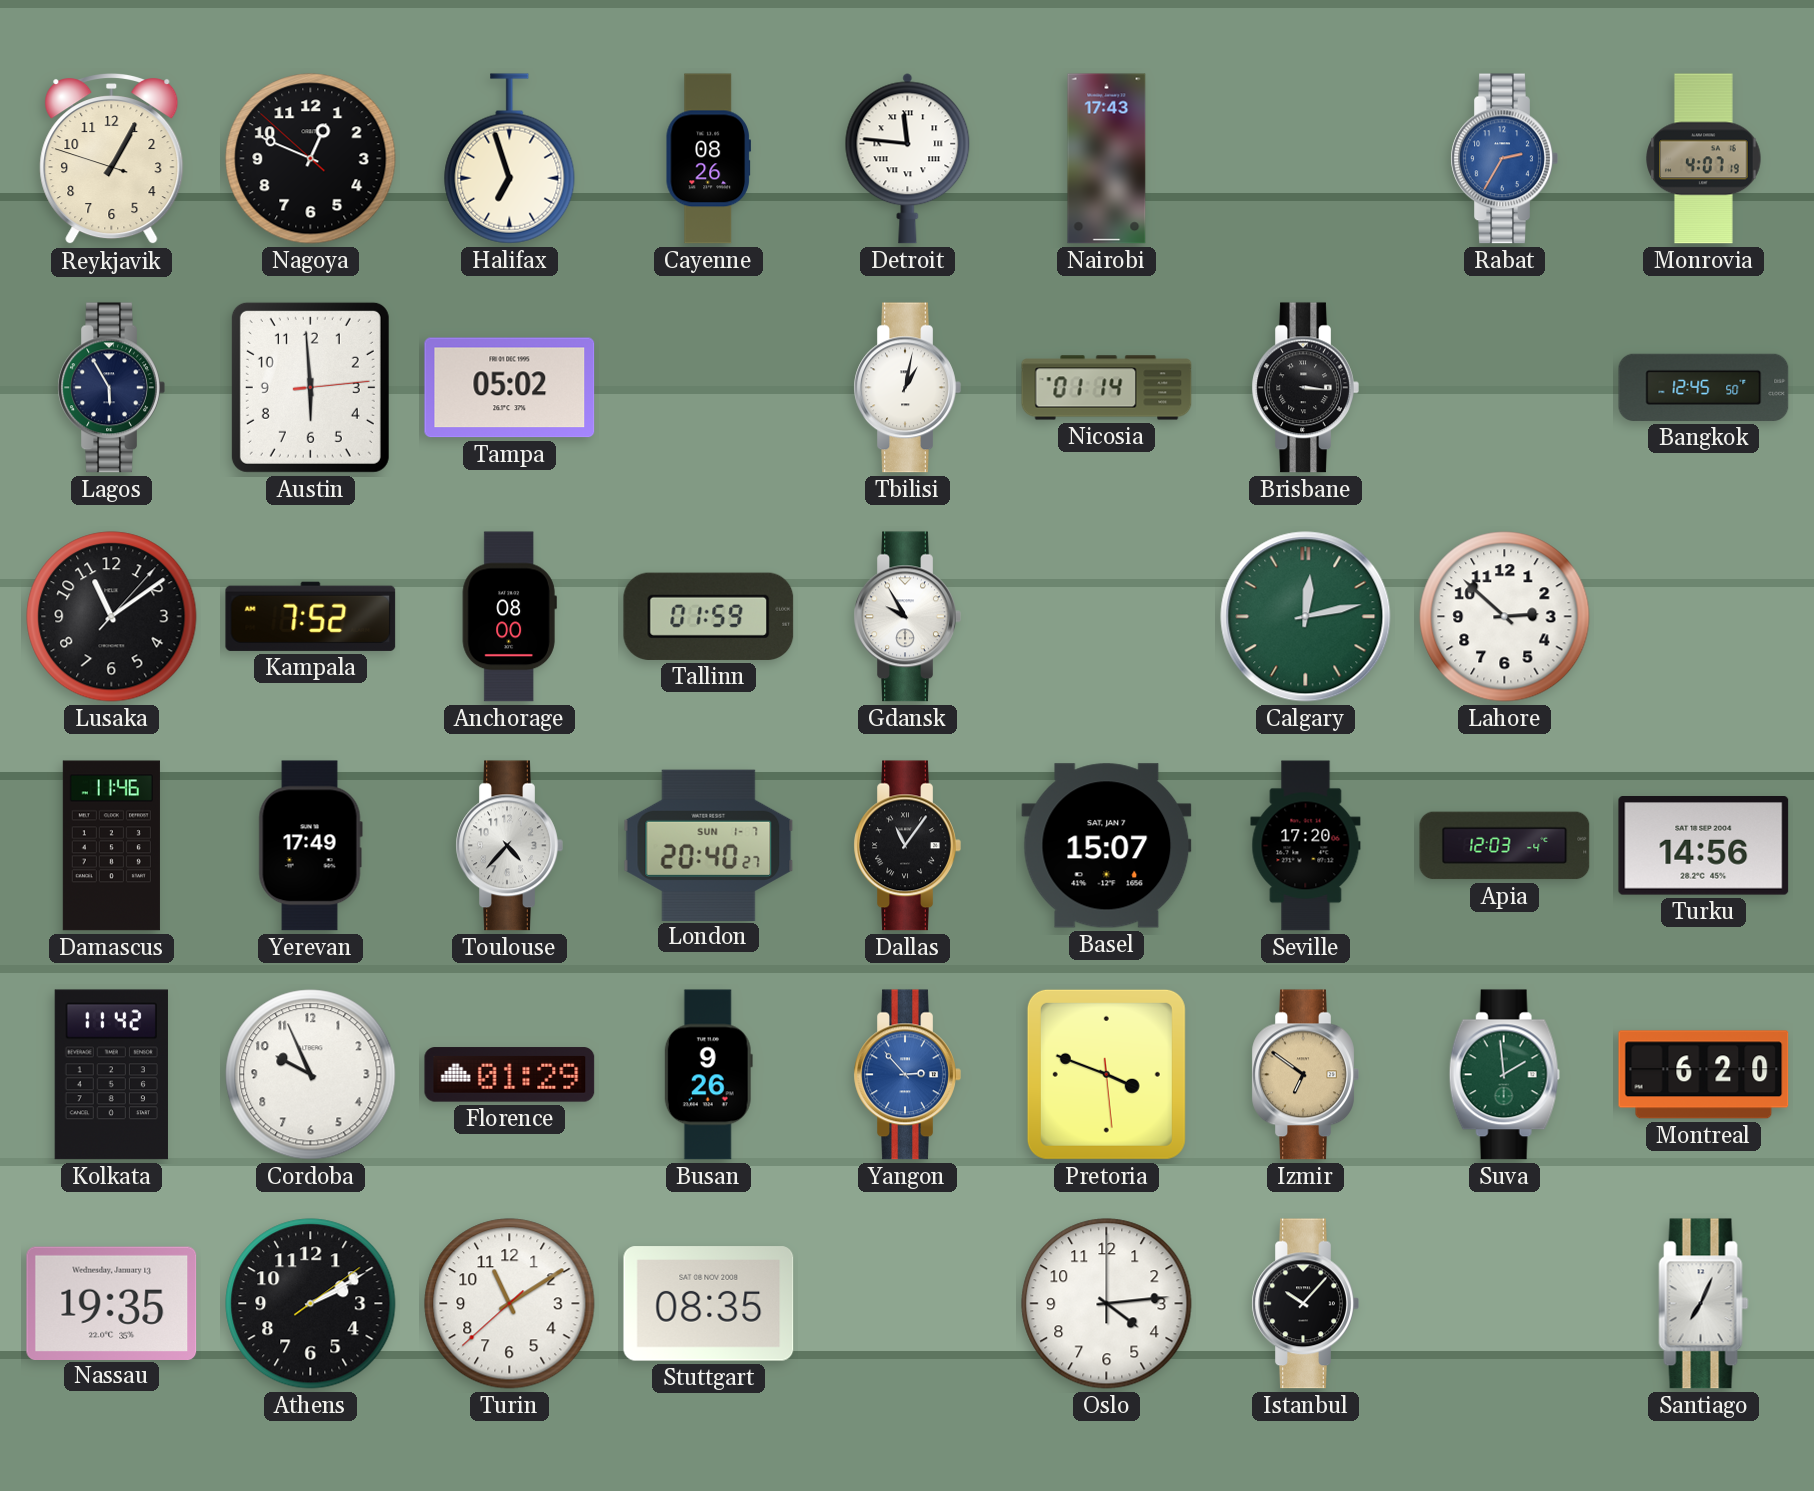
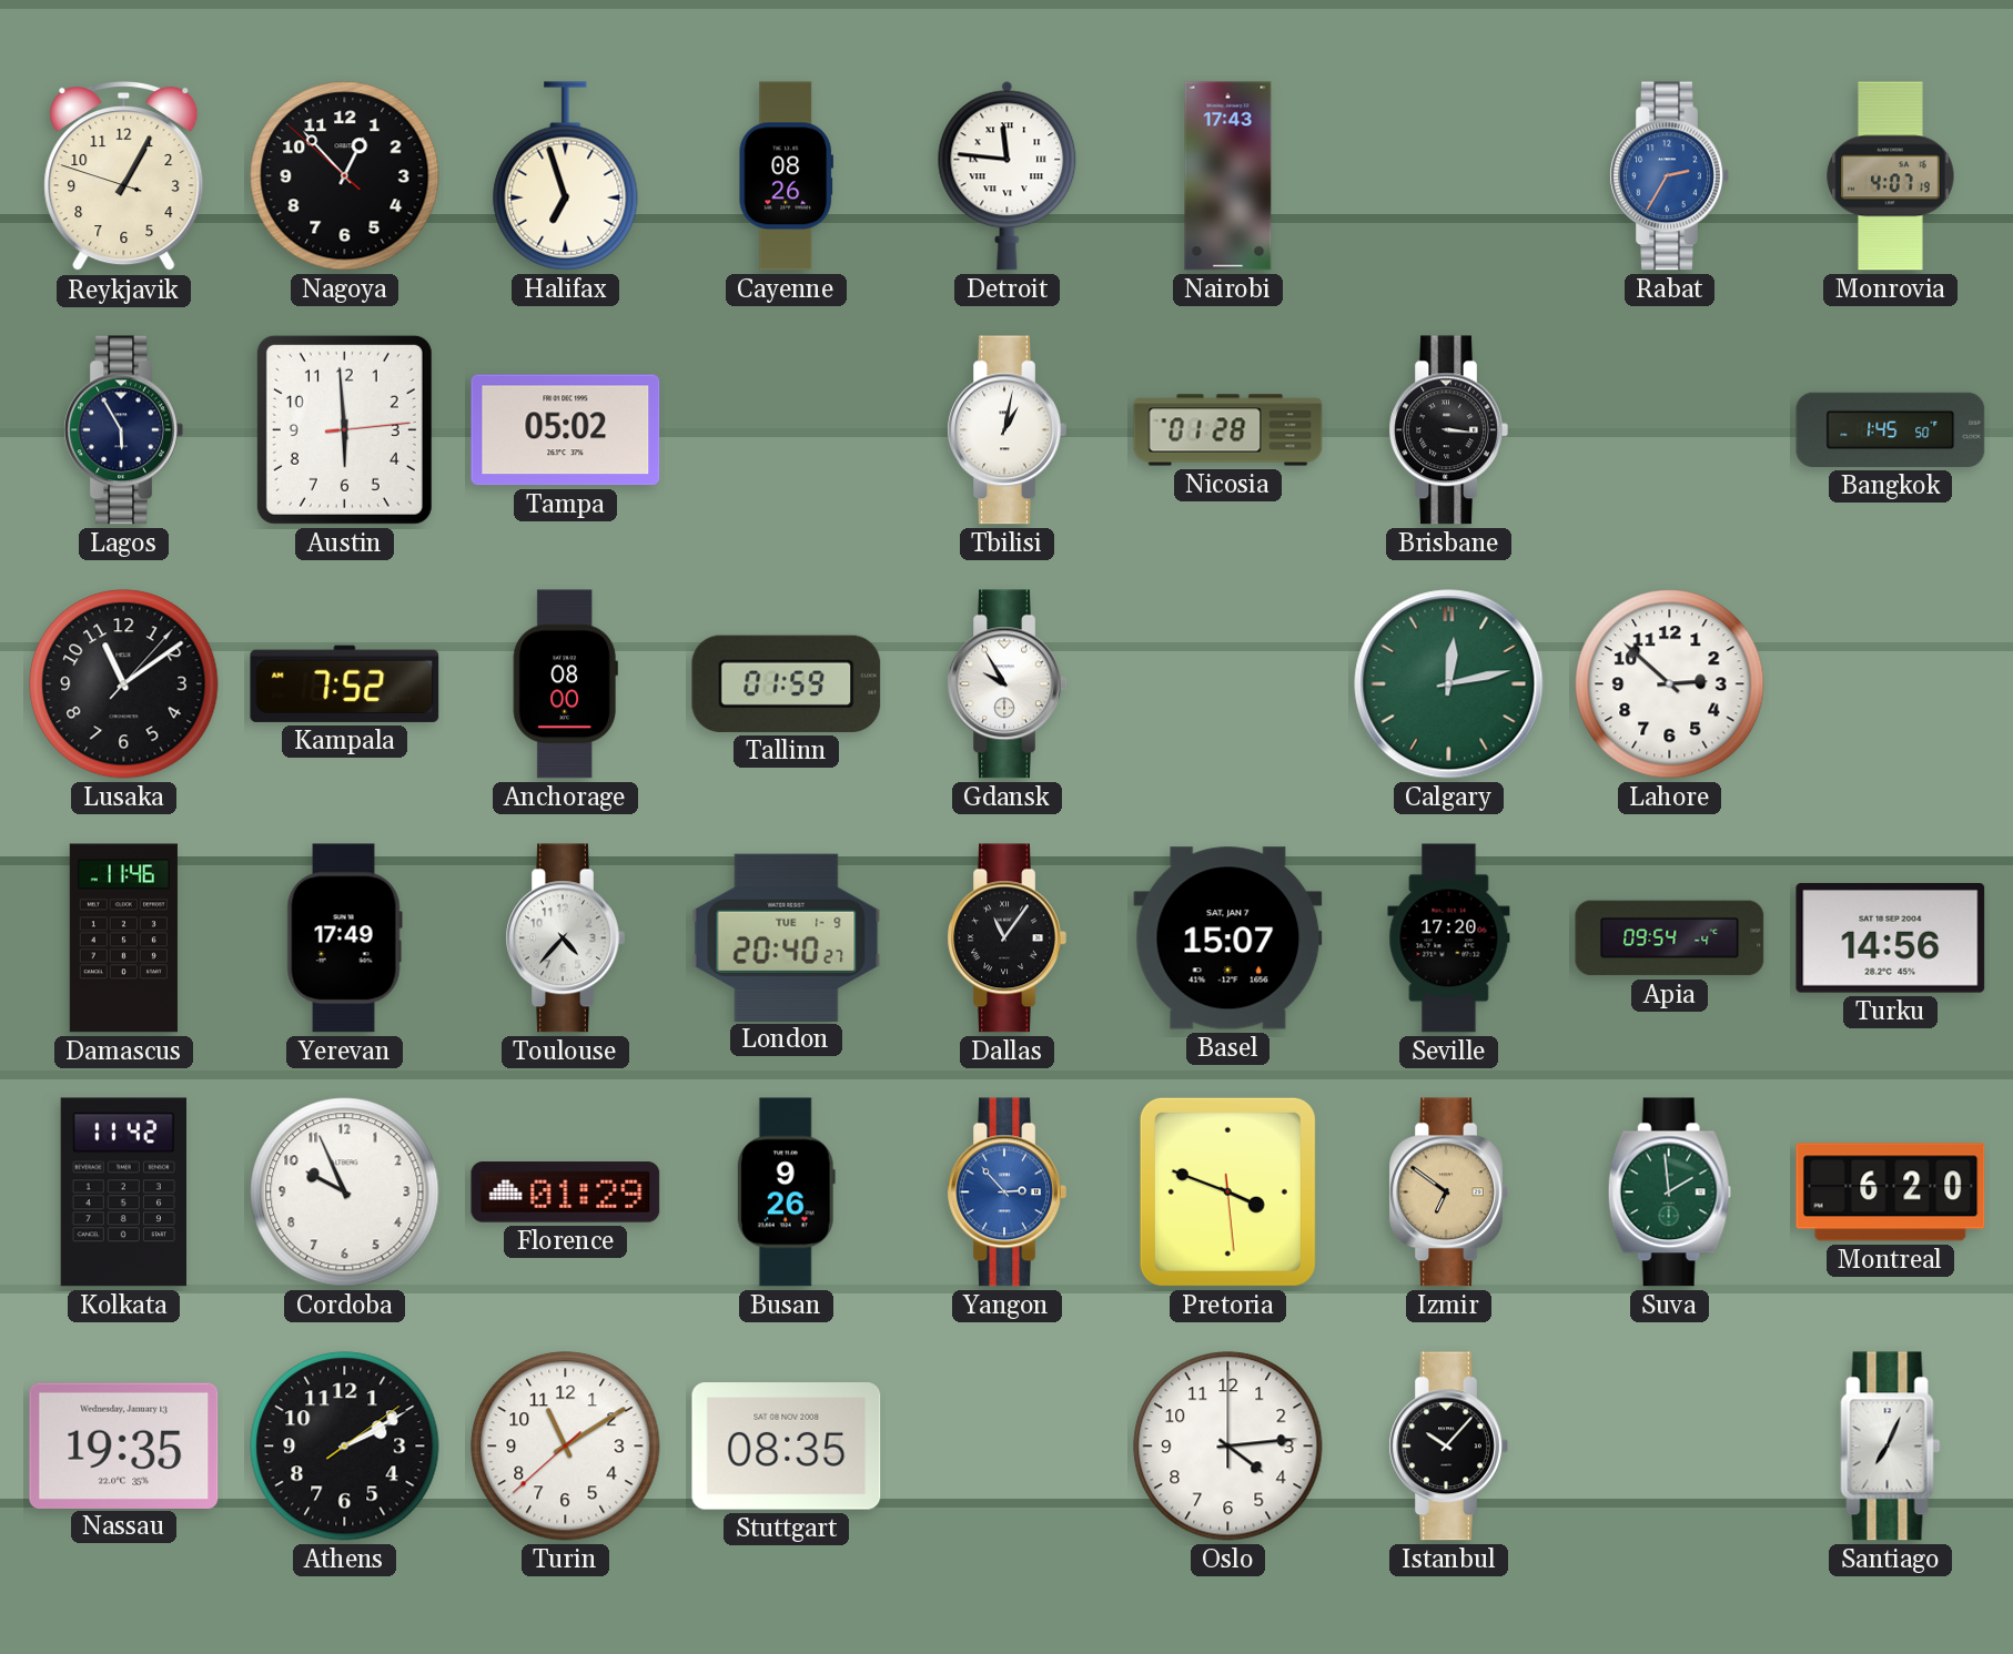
Nagoya: 12:48 -> 12:52
Nicosia: 01:14 -> 01:28
Bangkok: 12:45 -> 1:45
London date: SUN 1-7 -> TUE 1-9
Apia: 12:03 -> 09:54
